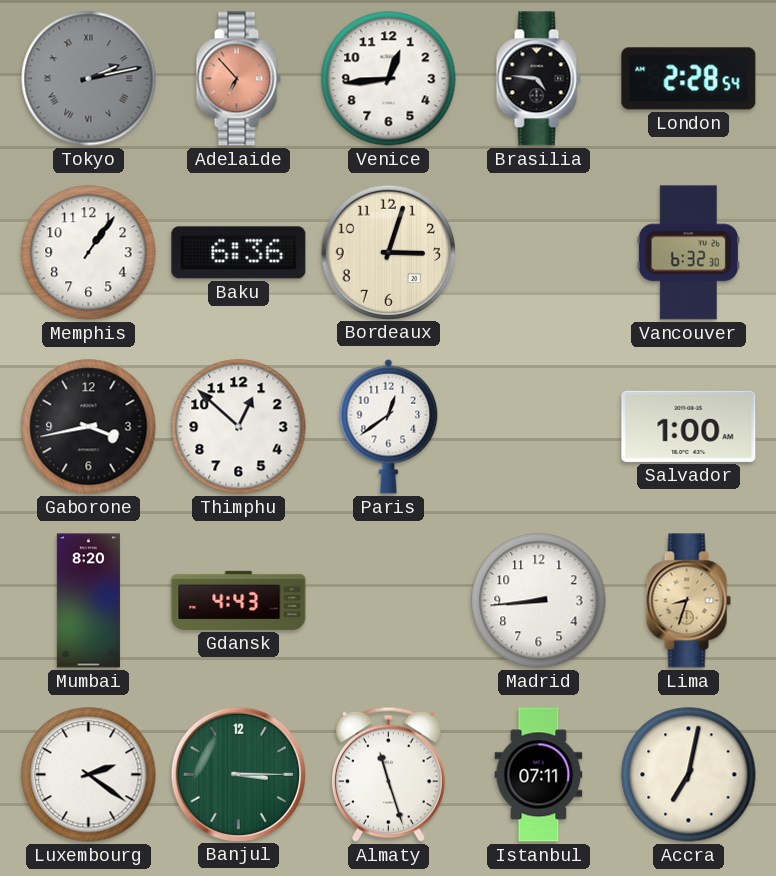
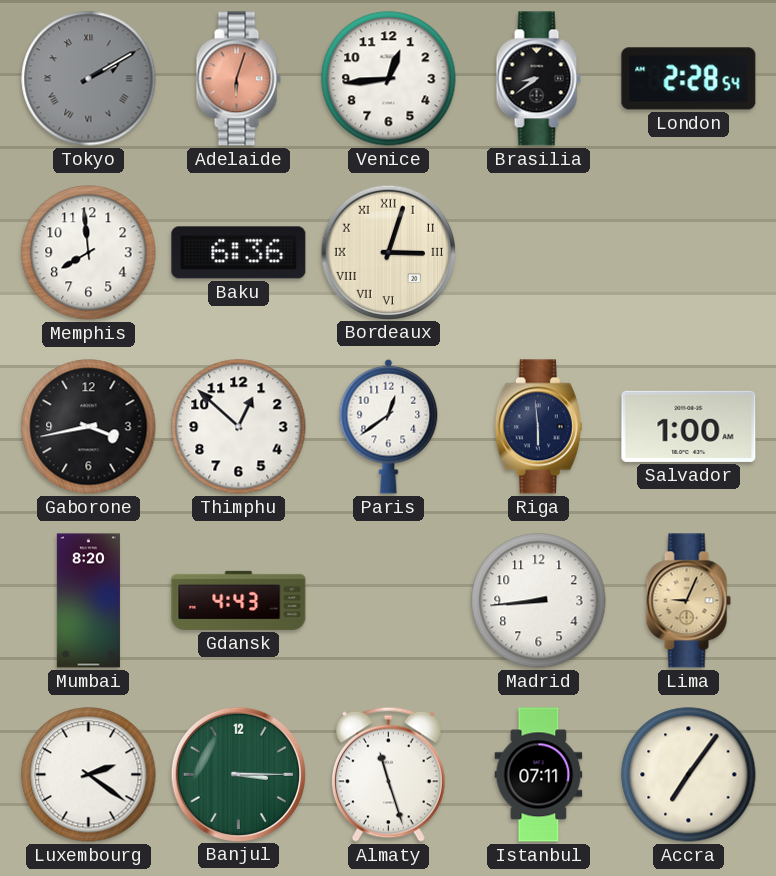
Tokyo: 2:13 -> 2:10
Adelaide: 6:53 -> 6:03
Brasilia: 4:46 -> 8:39
Memphis: 1:06 -> 7:59
Bordeaux numerals: Arabic -> Roman
Vancouver: 6:32 -> none
Riga: none -> 5:59
Lima: 8:33 -> 9:04
Accra: 7:02 -> 7:06
